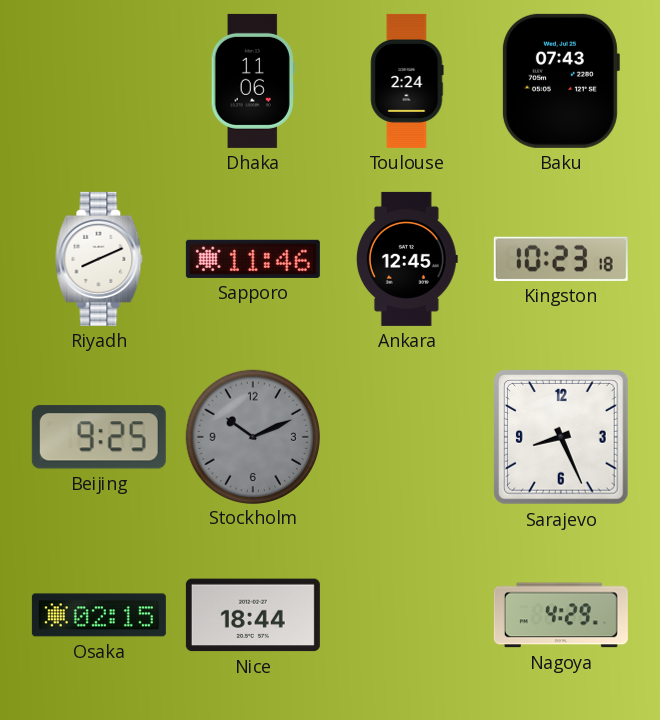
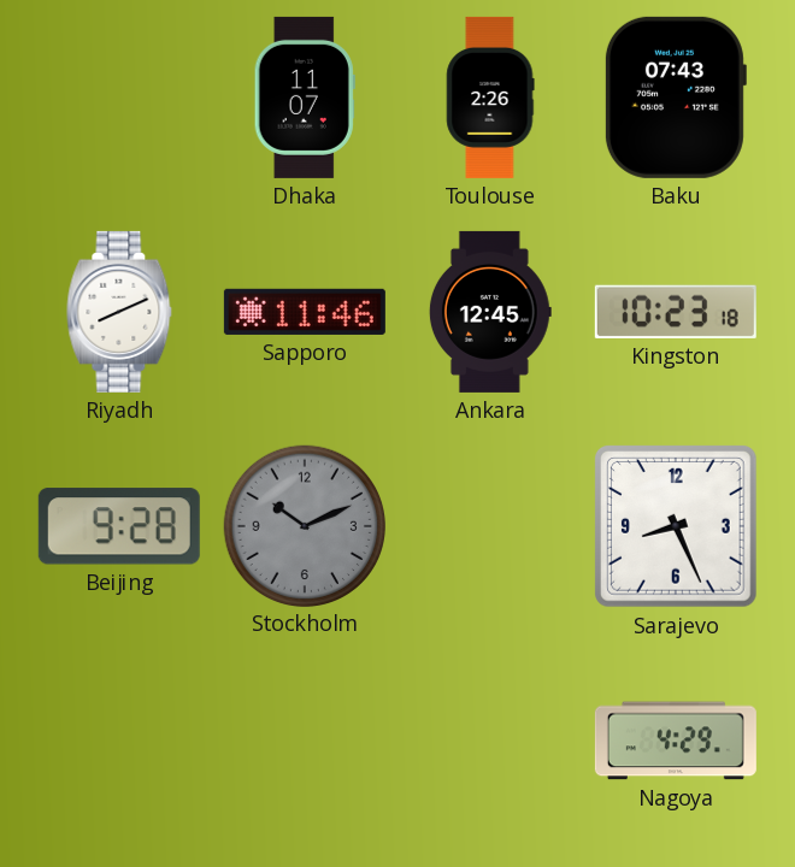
Dhaka: 11:06 -> 11:07
Toulouse: 2:24 -> 2:26
Beijing: 9:25 -> 9:28
Osaka: 02:15 -> none
Nice: 18:44 -> none
